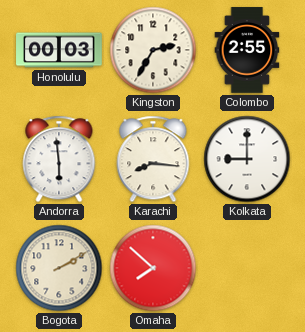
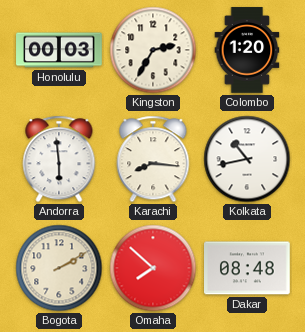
Colombo: 2:55 -> 1:20
Kolkata: 9:00 -> 10:43
Dakar: none -> 08:48
